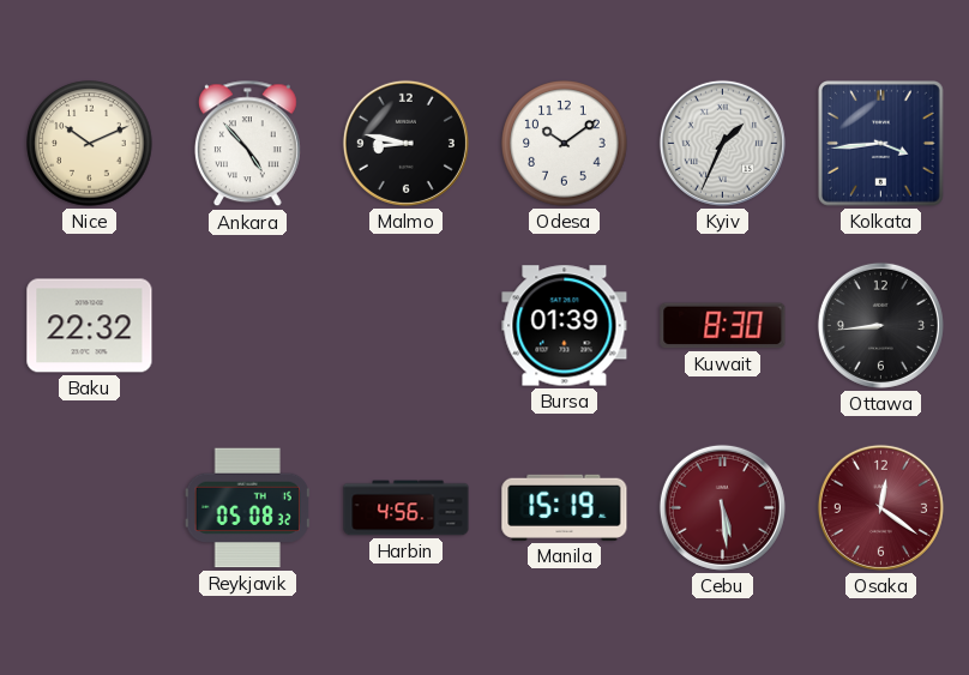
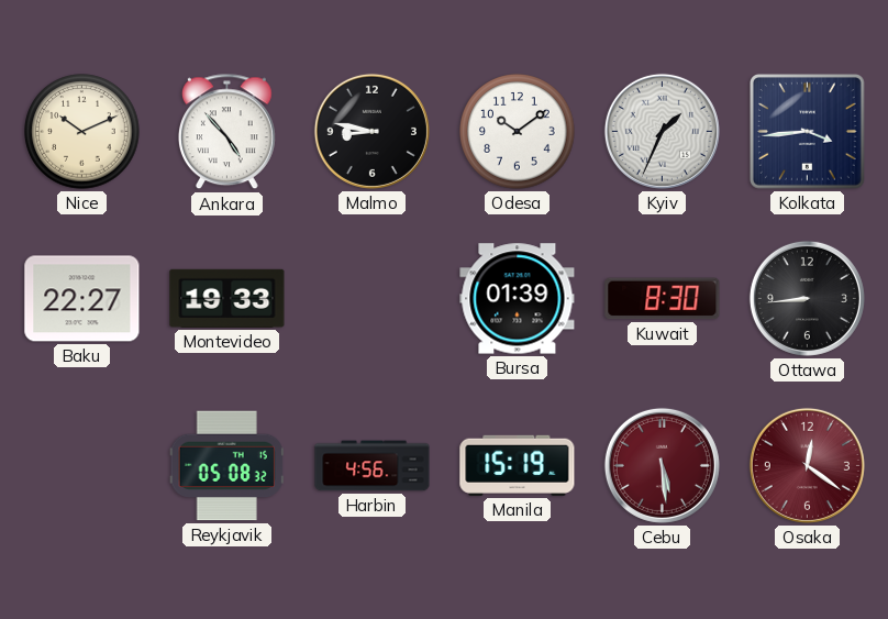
Baku: 22:32 -> 22:27
Montevideo: none -> 19:33
